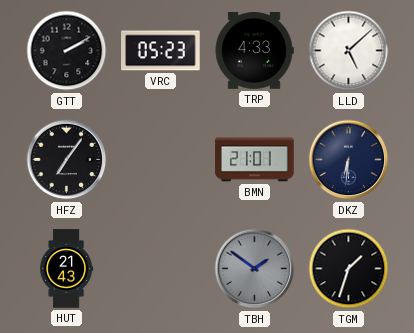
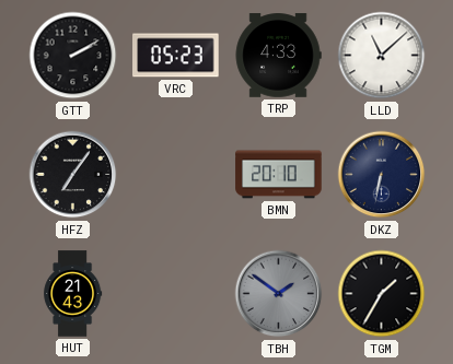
LLD: 5:08 -> 11:08
BMN: 21:01 -> 20:10
DKZ: 6:31 -> 6:32
TGM: 1:33 -> 1:35
